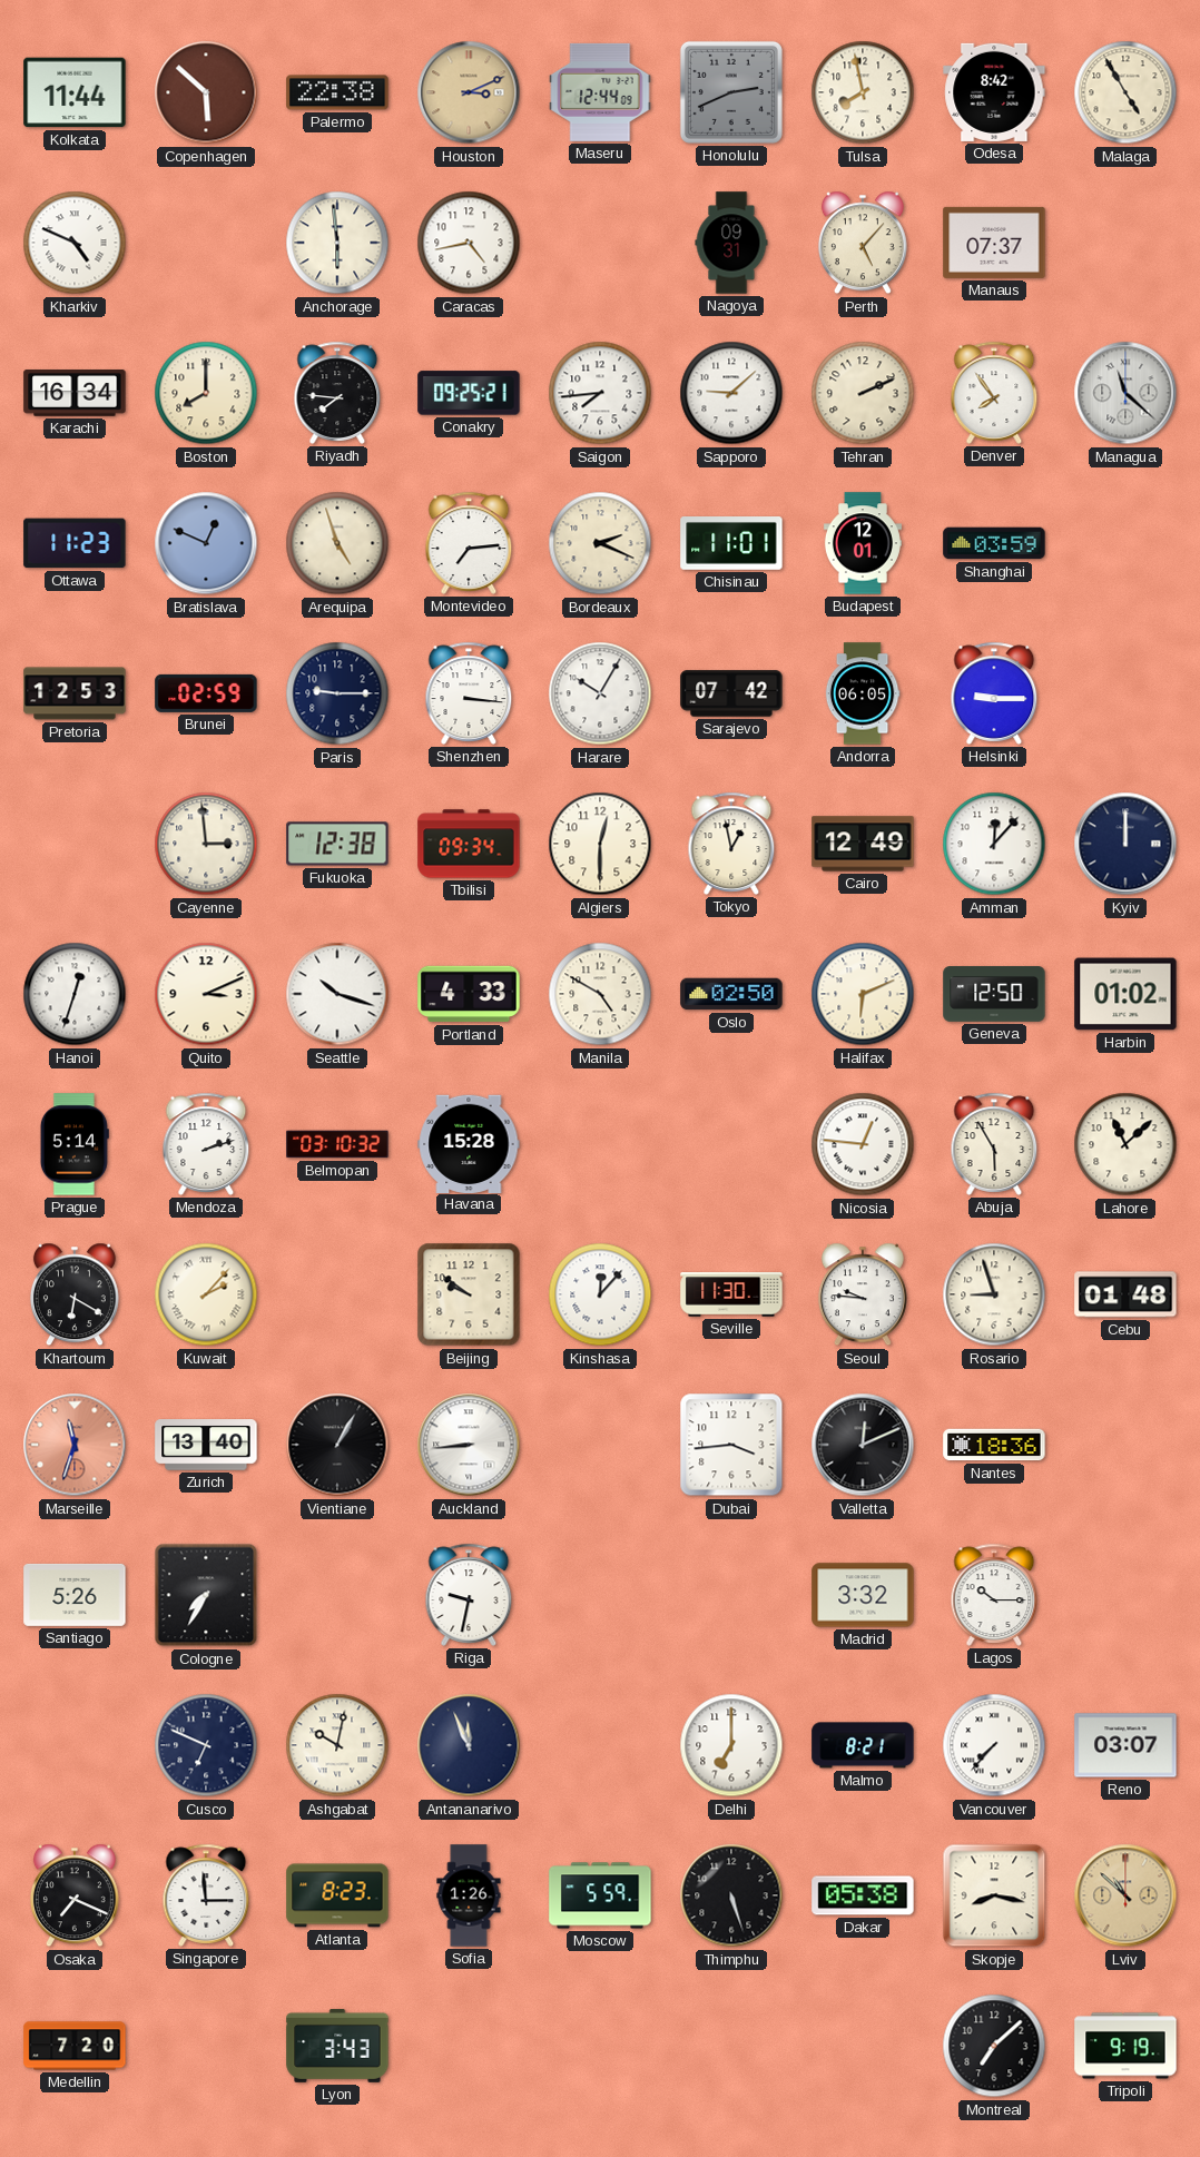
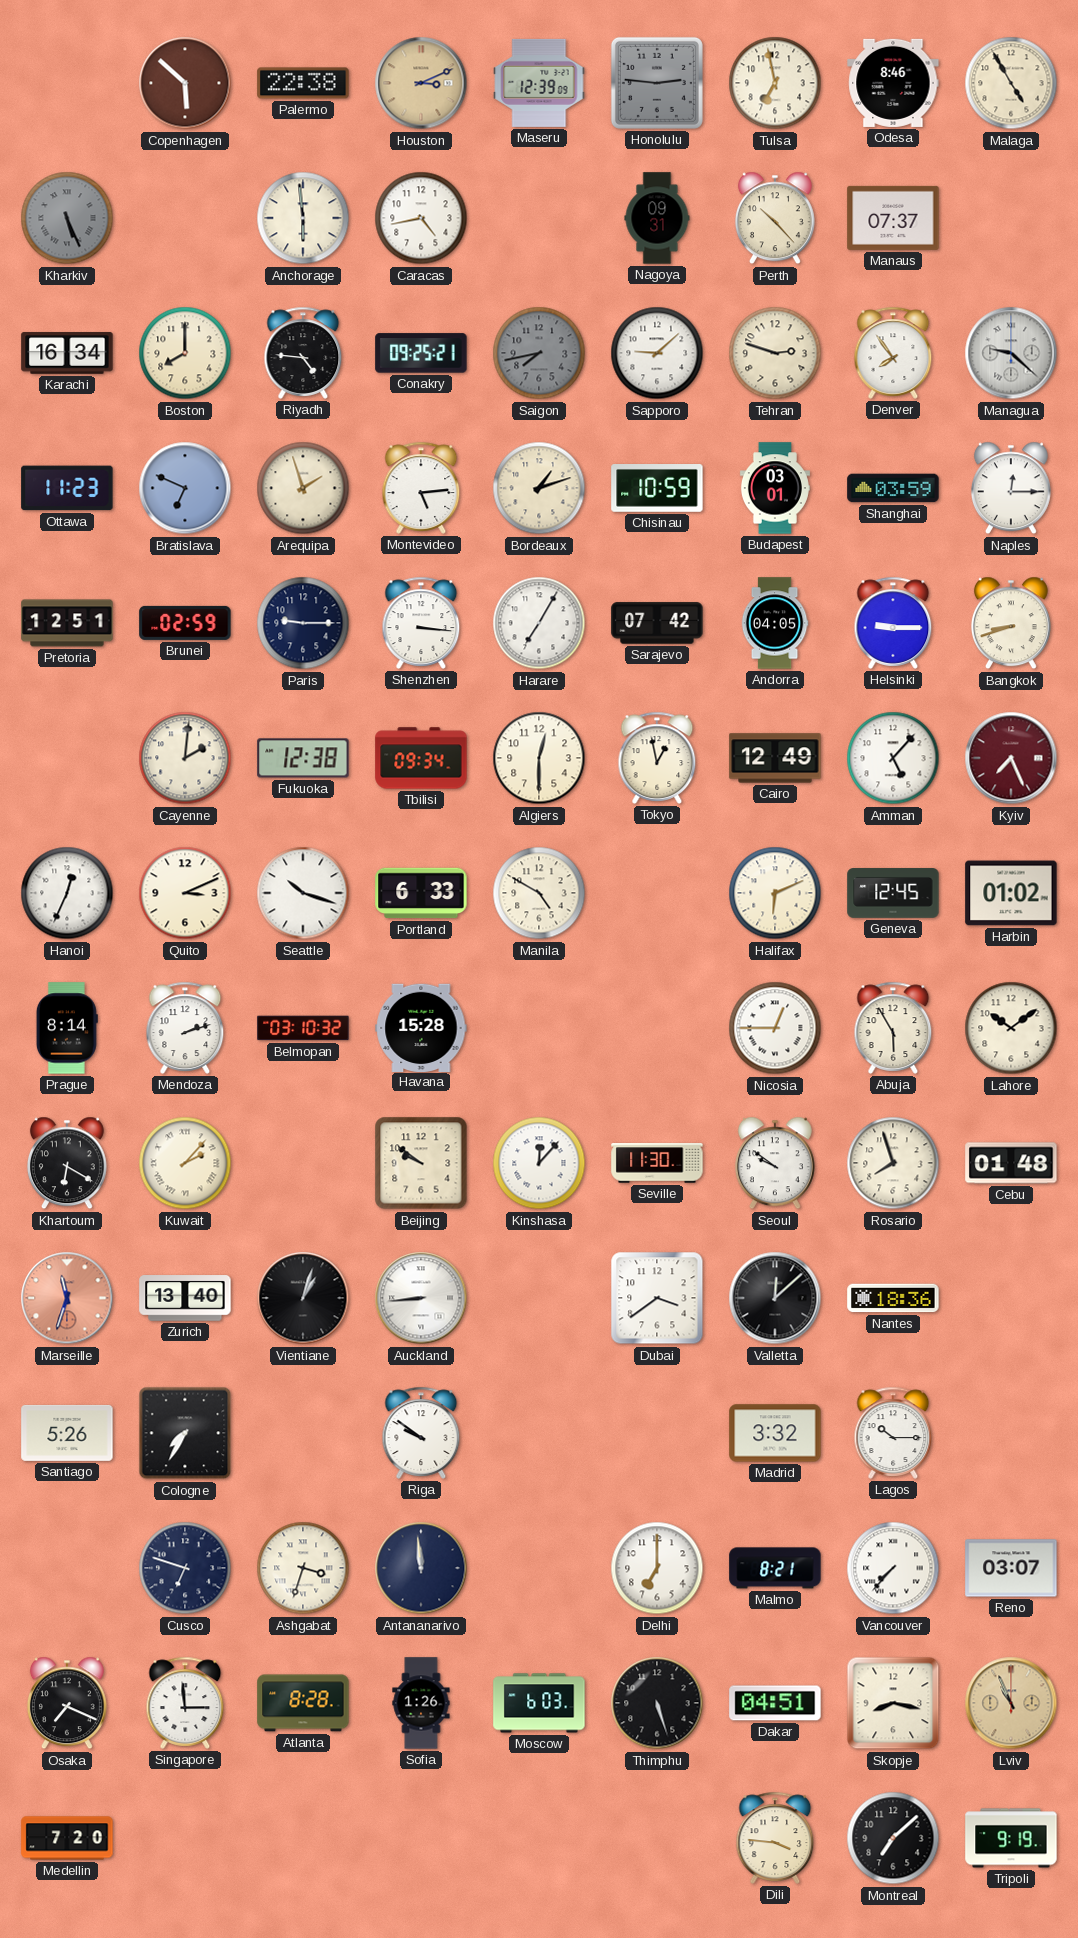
Kolkata: 11:44 -> none
Maseru: 12:44 -> 12:39
Honolulu: 2:41 -> 2:46
Tulsa: 7:58 -> 6:58
Odesa: 8:42 -> 8:46
Kharkiv: 4:49 -> 5:26
Kharkiv dial: white -> grey
Perth: 5:07 -> 10:23
Riyadh: 7:46 -> 4:46
Saigon: 7:44 -> 7:43
Saigon dial: white -> grey
Tehran: 2:11 -> 2:48
Managua: 11:22 -> 9:22
Bratislava: 12:49 -> 6:49
Arequipa: 4:57 -> 1:57
Montevideo: 7:14 -> 5:14
Bordeaux: 2:19 -> 1:12
Chisinau: 11:01 -> 10:59
Budapest: 12:01 -> 03:01
Naples: none -> 12:15
Pretoria: 12:53 -> 12:51
Harare: 10:05 -> 7:05
Andorra: 06:05 -> 04:05
Bangkok: none -> 8:42
Cayenne: 2:59 -> 2:01
Amman: 12:07 -> 5:07
Kyiv: 12:00 -> 7:26
Kyiv dial: navy -> burgundy
Hanoi: 12:33 -> 12:34
Portland: 4:33 -> 6:33
Oslo: 02:50 -> none
Geneva: 12:50 -> 12:45
Prague: 5:14 -> 8:14
Nicosia: 12:46 -> 12:45
Lahore: 11:08 -> 10:09
Seoul: 9:46 -> 9:51
Rosario: 8:57 -> 7:57
Vientiane: 1:05 -> 1:03
Dubai: 3:44 -> 3:39
Valletta: 12:11 -> 12:08
Riga: 9:32 -> 9:51
Cusco: 6:49 -> 6:48
Ashgabat: 10:02 -> 3:33
Antananarivo: 11:56 -> 11:59
Atlanta: 8:23 -> 8:28
Moscow: 5:59 -> 6:03
Dakar: 05:38 -> 04:51
Lviv: 10:52 -> 10:56
Lyon: 3:43 -> none
Dili: none -> 3:46
